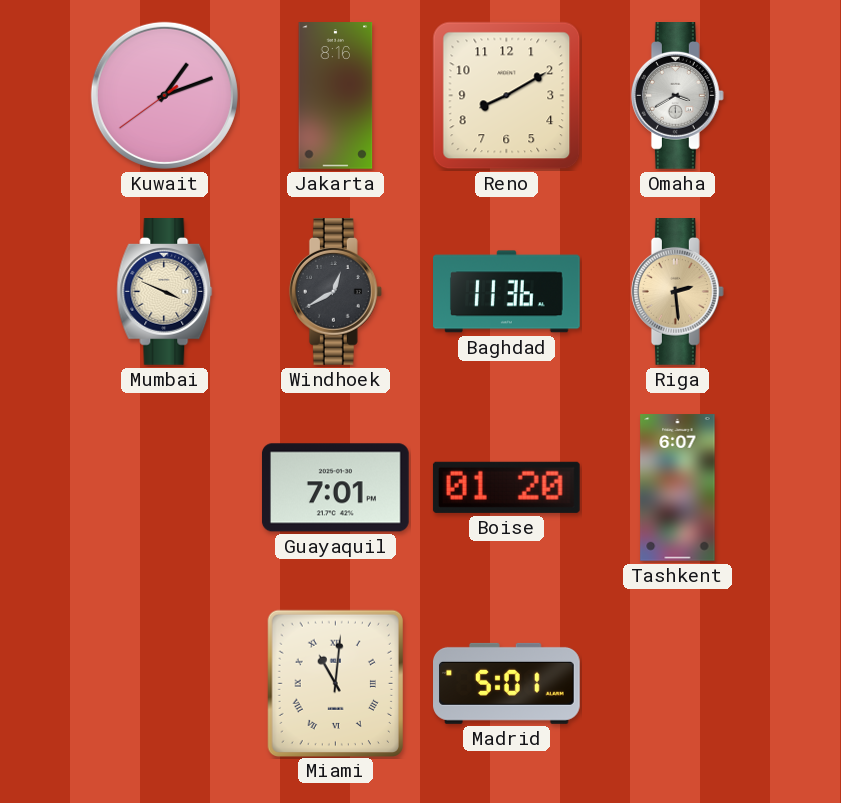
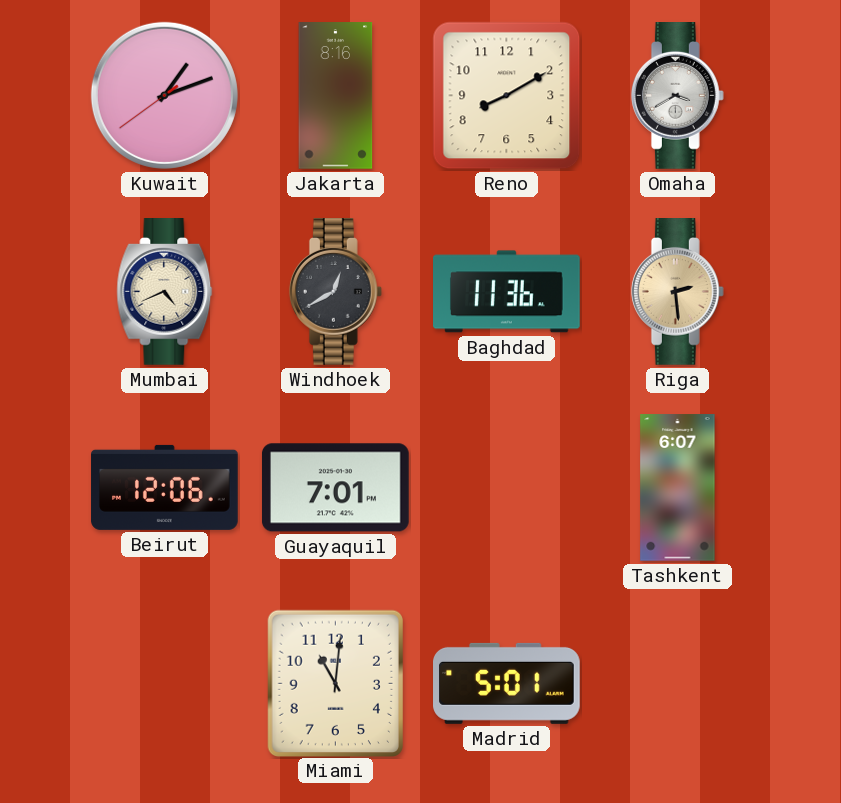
Mumbai: 3:49 -> 4:41
Beirut: none -> 12:06
Boise: 01:20 -> none
Miami numerals: Roman -> Arabic
